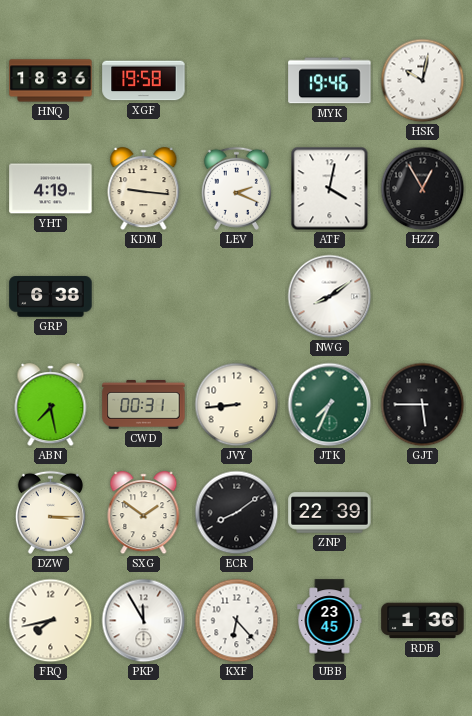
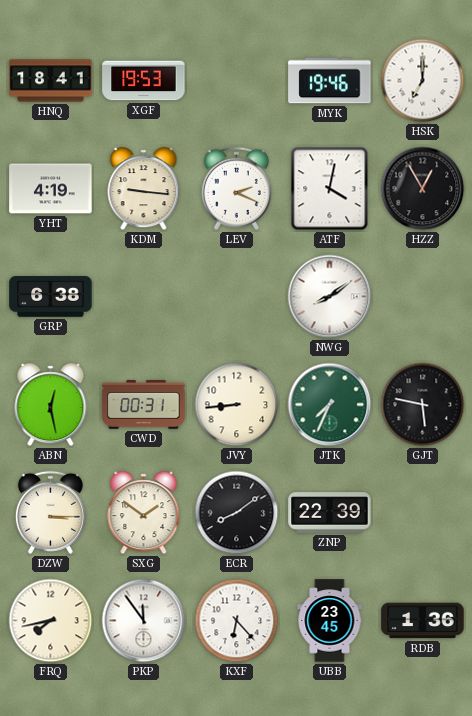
HNQ: 18:36 -> 18:41
XGF: 19:58 -> 19:53
HSK: 10:02 -> 7:00
ABN: 7:28 -> 12:28
GJT: 5:45 -> 5:47
PKP: 11:55 -> 11:54
